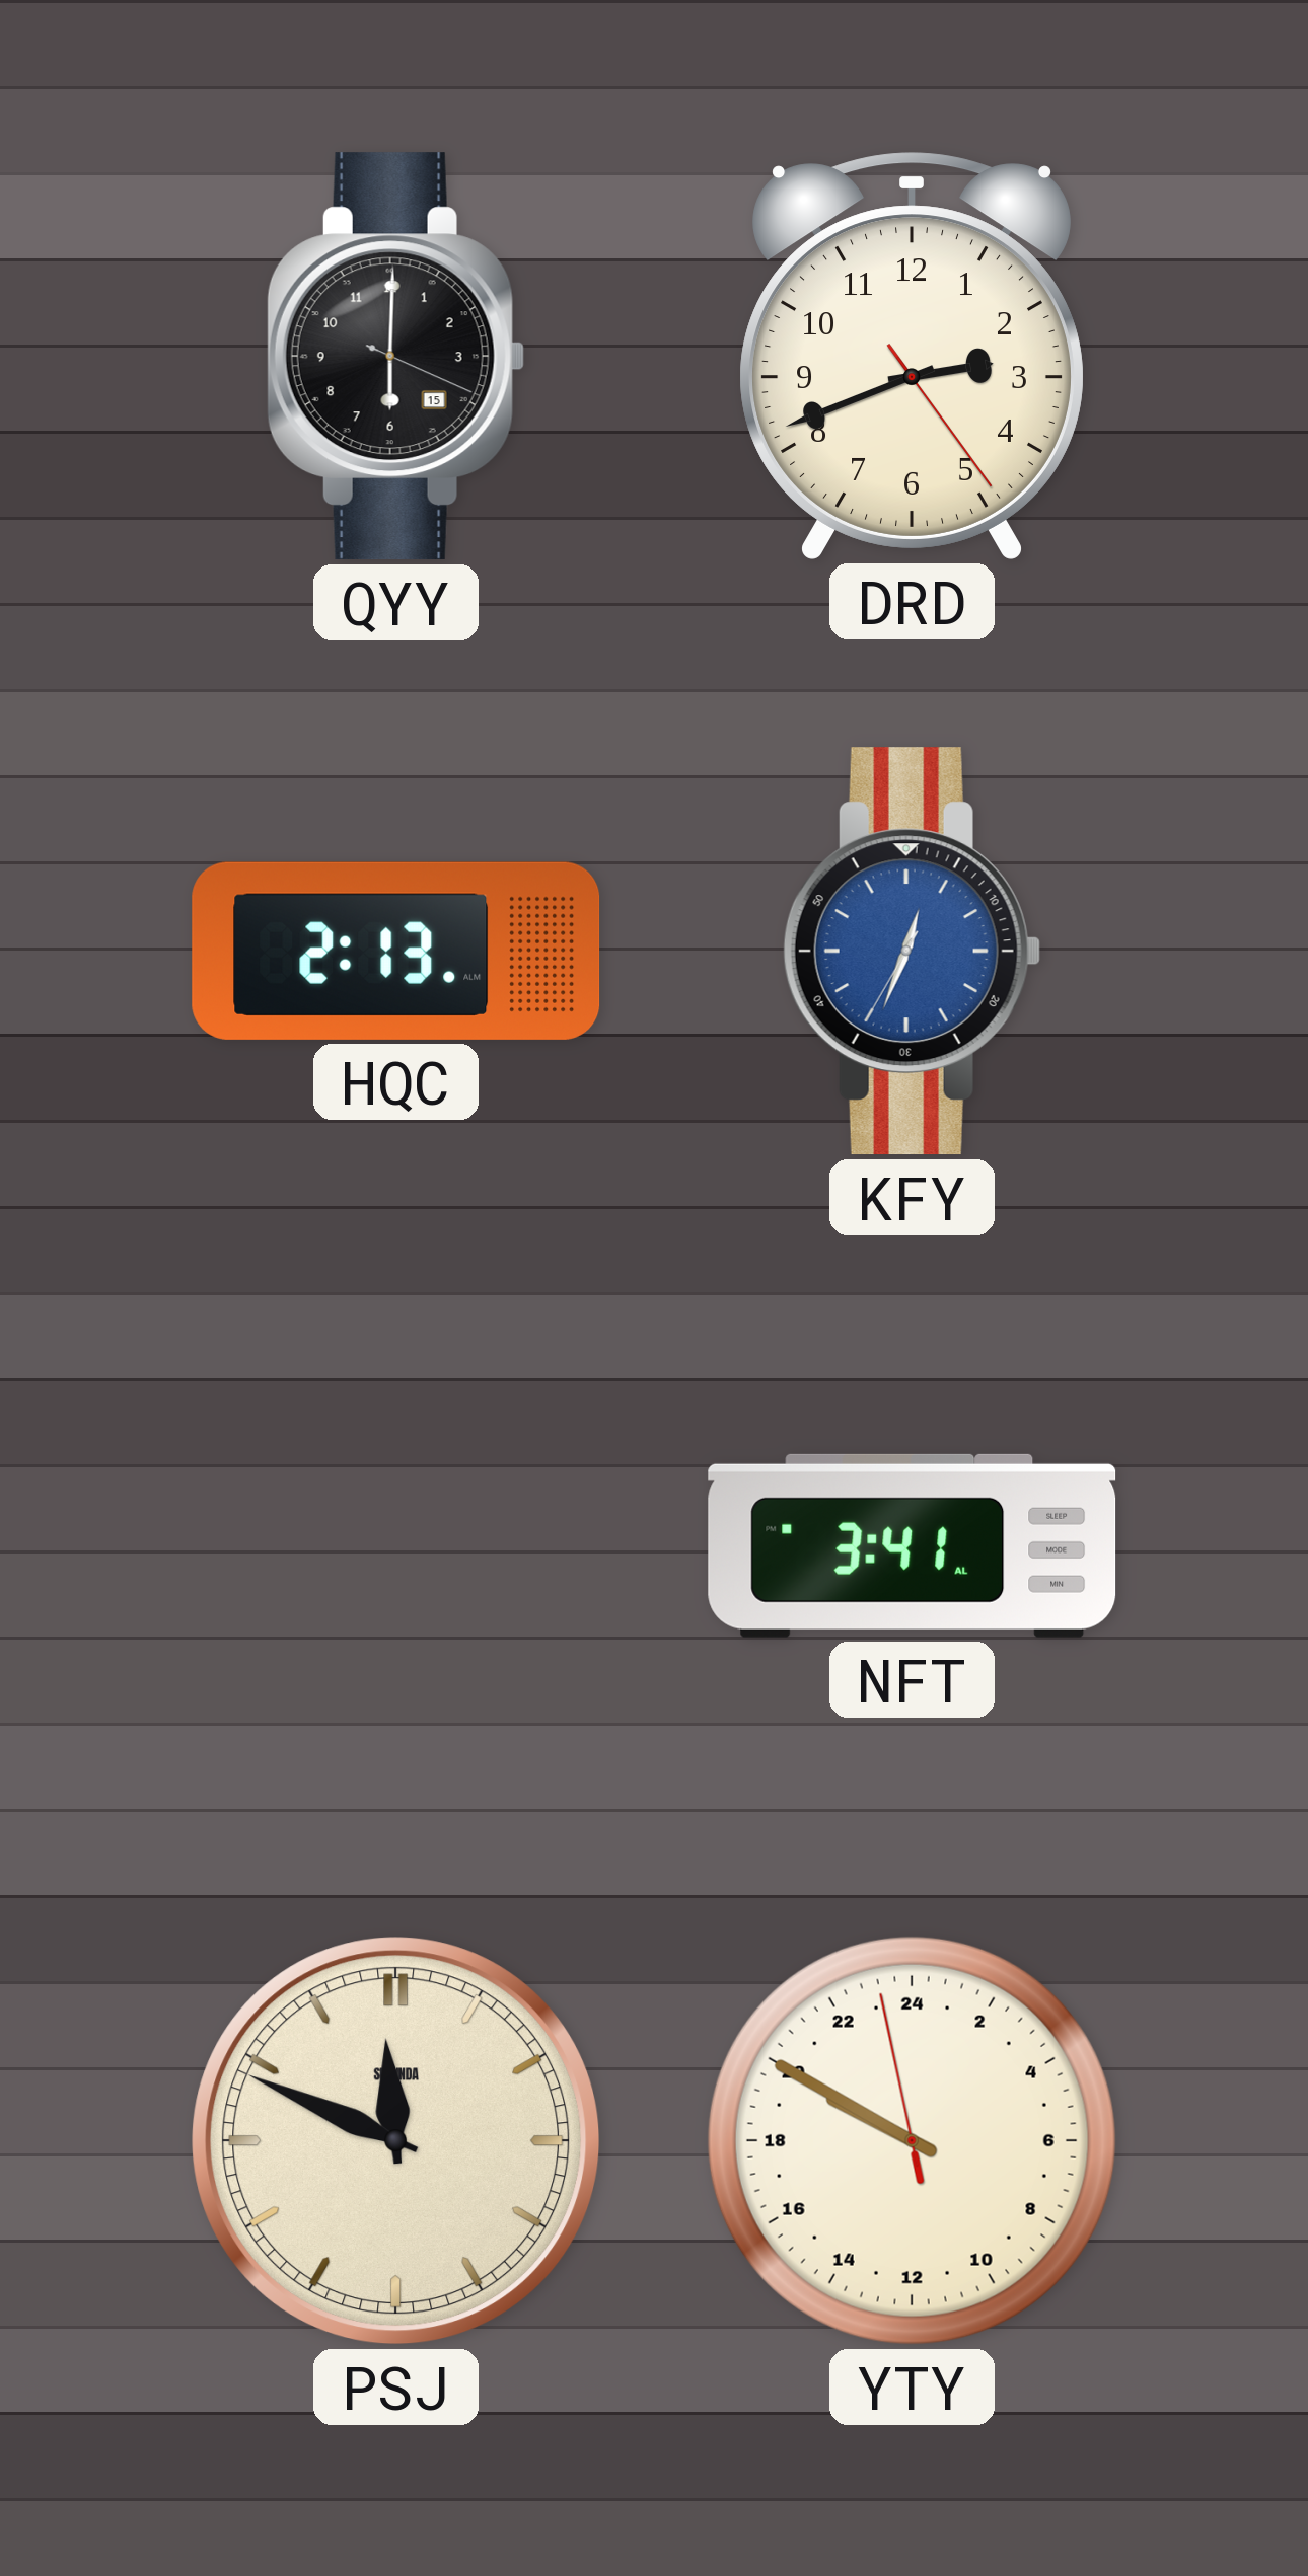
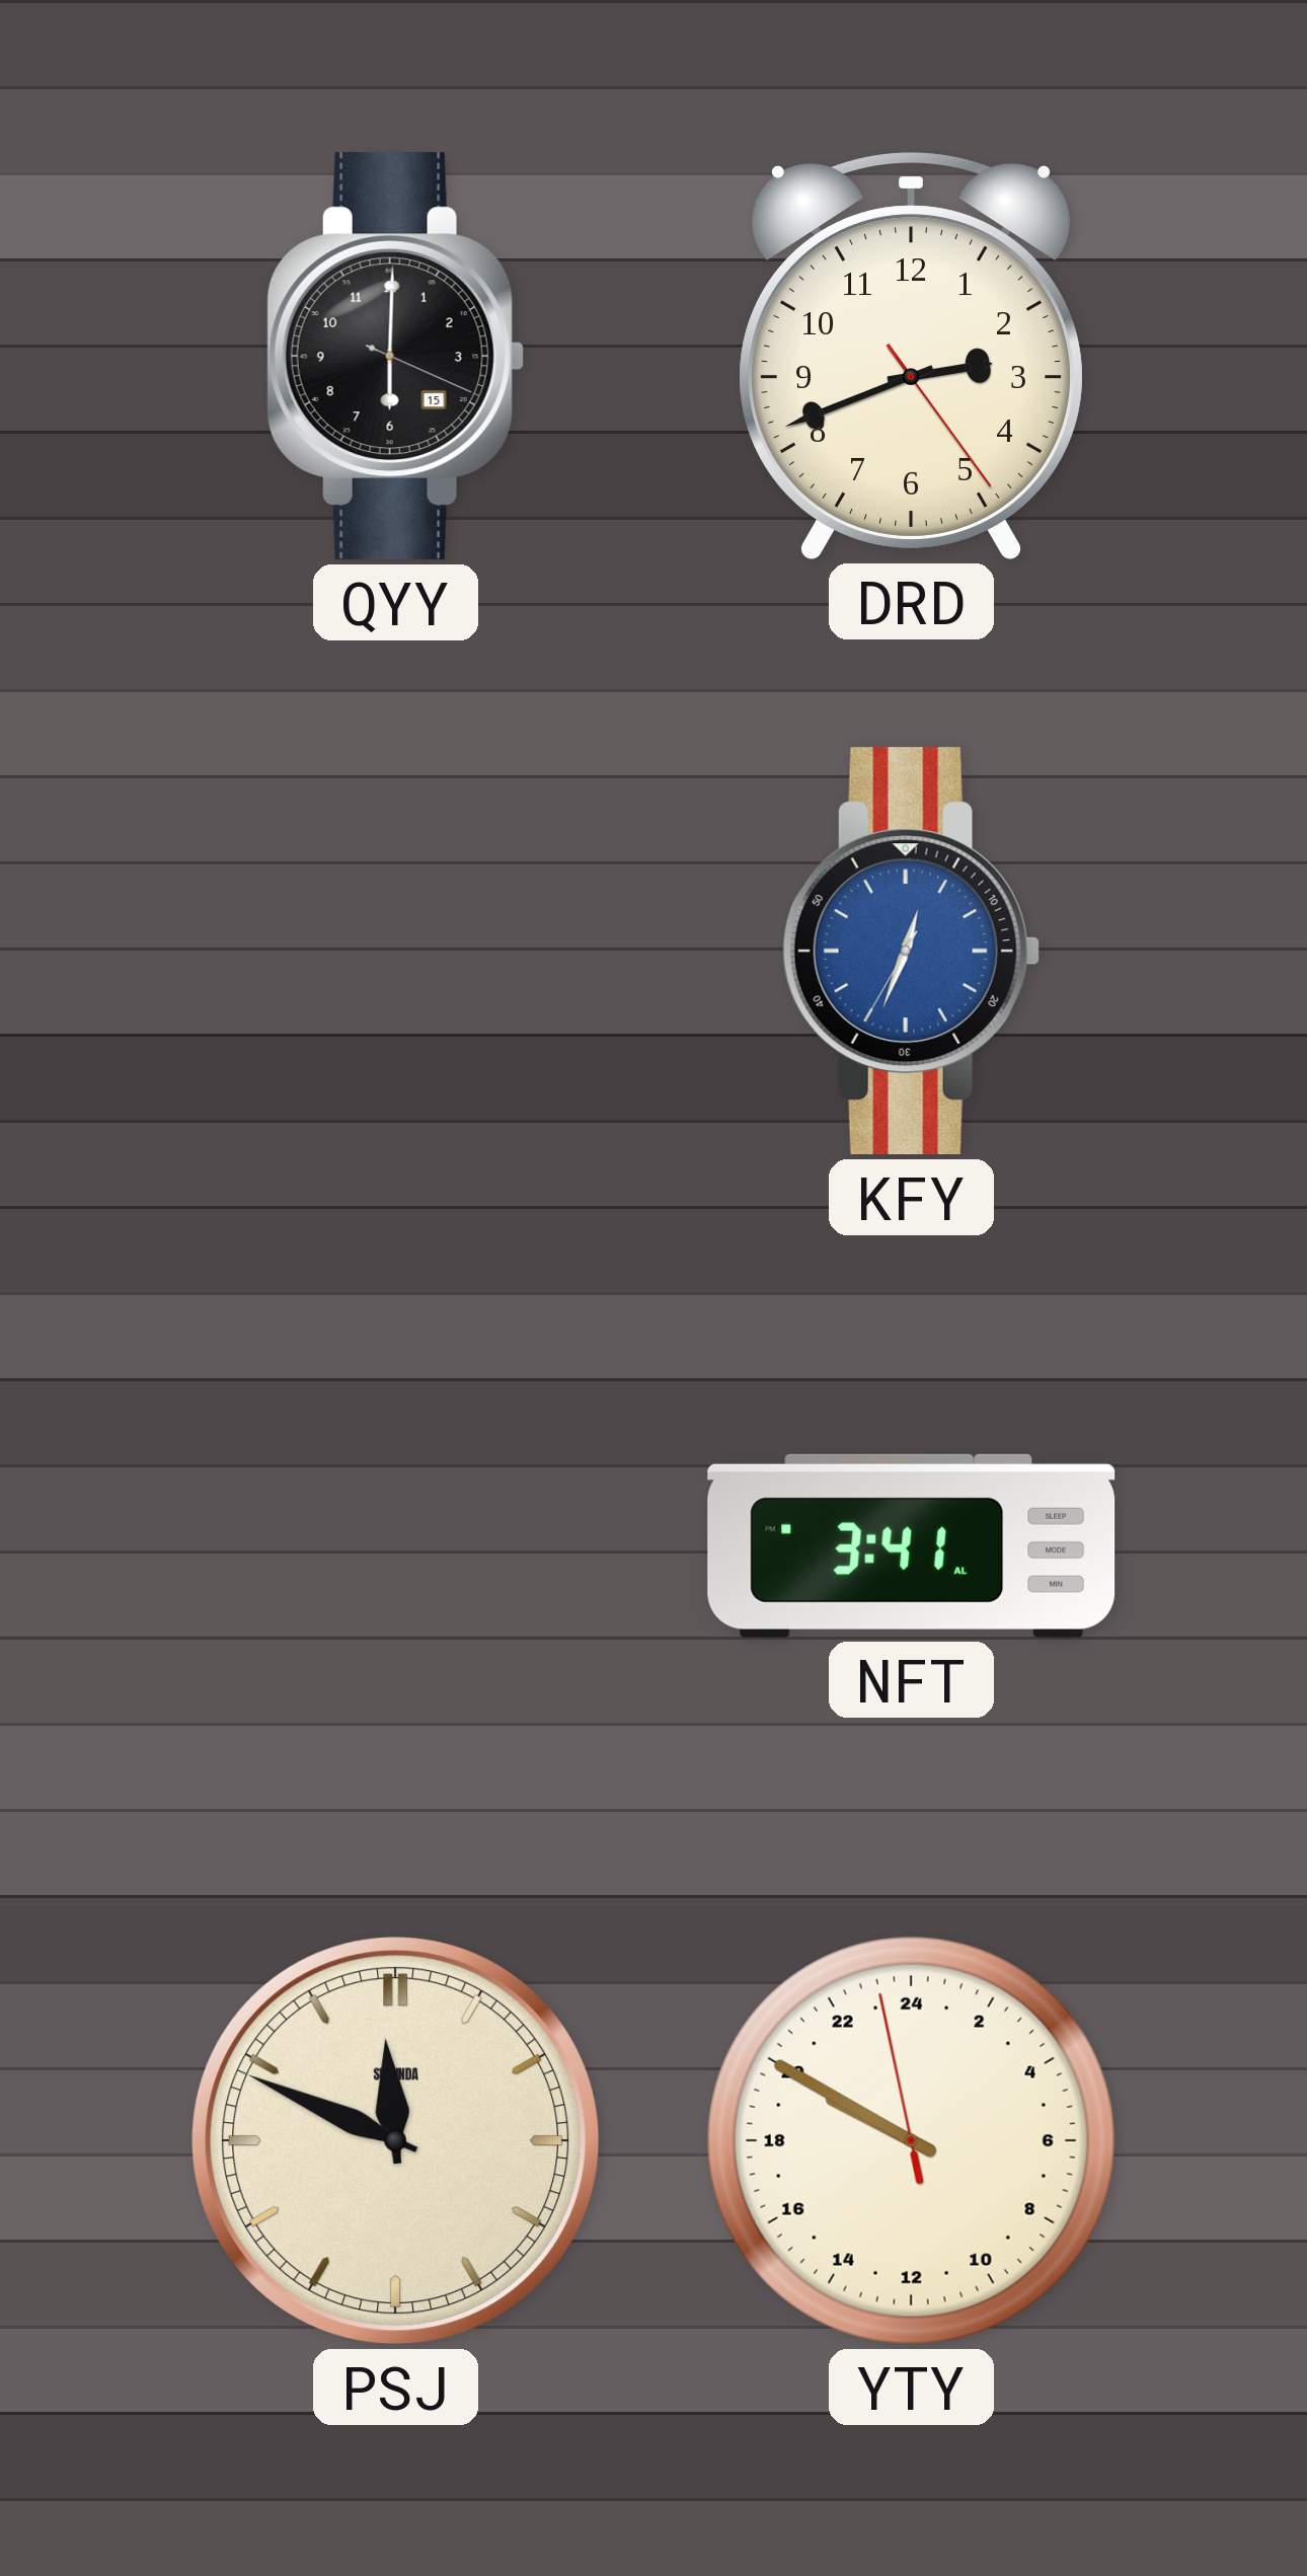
HQC: 2:13 -> none
